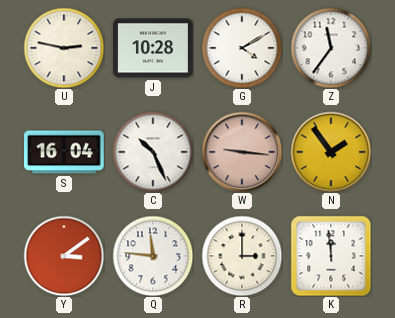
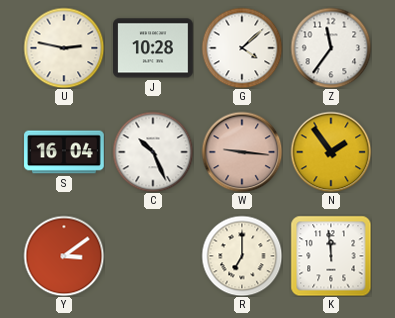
G: 4:10 -> 4:08
Q: 11:46 -> none
R: 3:00 -> 7:00
